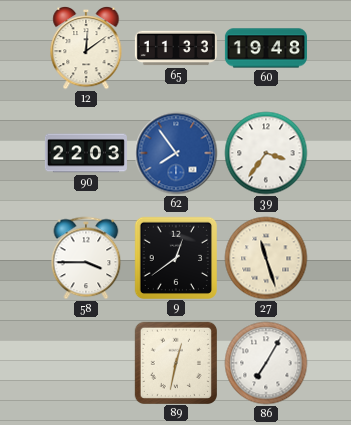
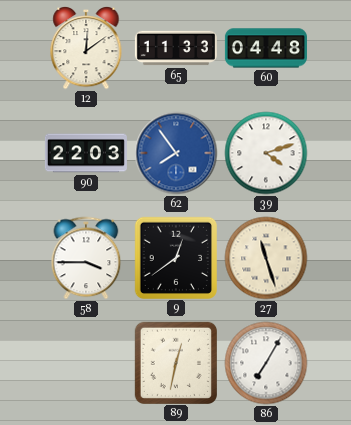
60: 19:48 -> 04:48
39: 3:36 -> 4:12
